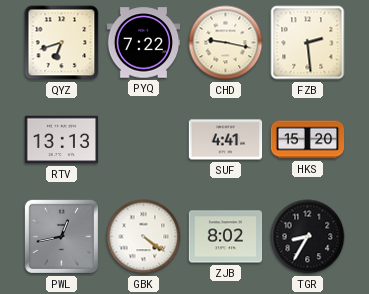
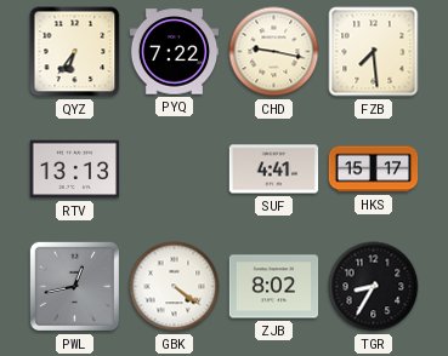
QYZ: 6:42 -> 6:36
FZB: 2:29 -> 7:29
HKS: 15:20 -> 15:17
